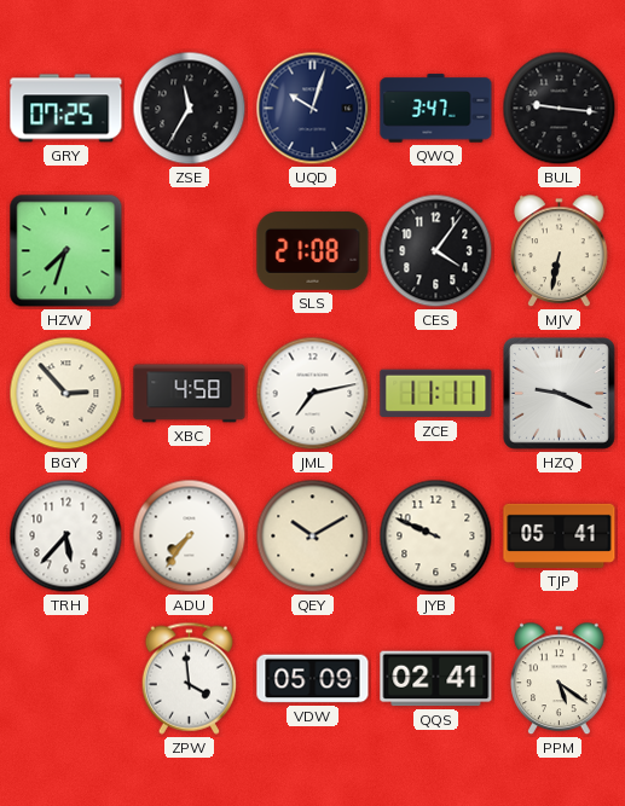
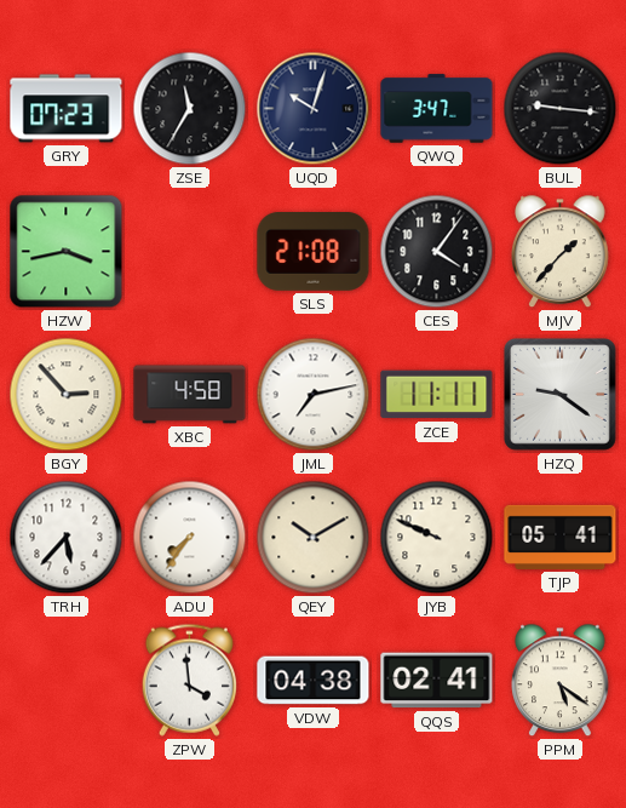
GRY: 07:25 -> 07:23
HZW: 7:33 -> 3:43
MJV: 6:32 -> 1:37
HZQ: 9:19 -> 9:21
VDW: 05:09 -> 04:38
